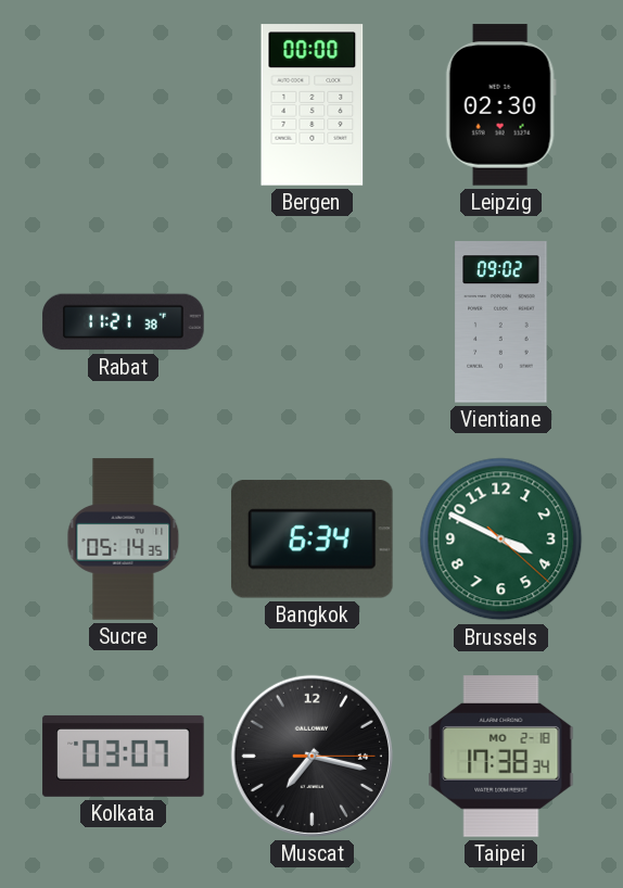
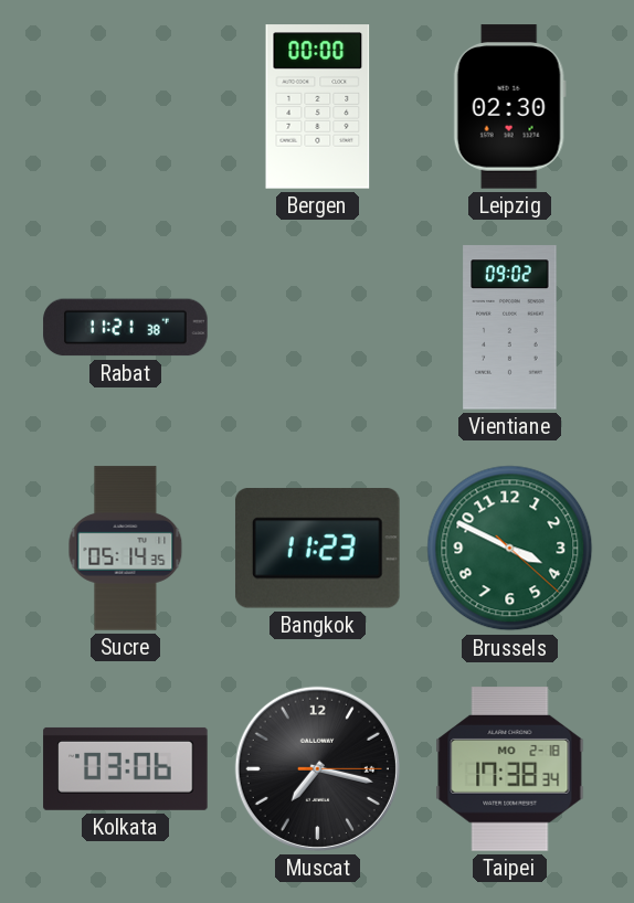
Bangkok: 6:34 -> 11:23
Kolkata: 03:07 -> 03:06
